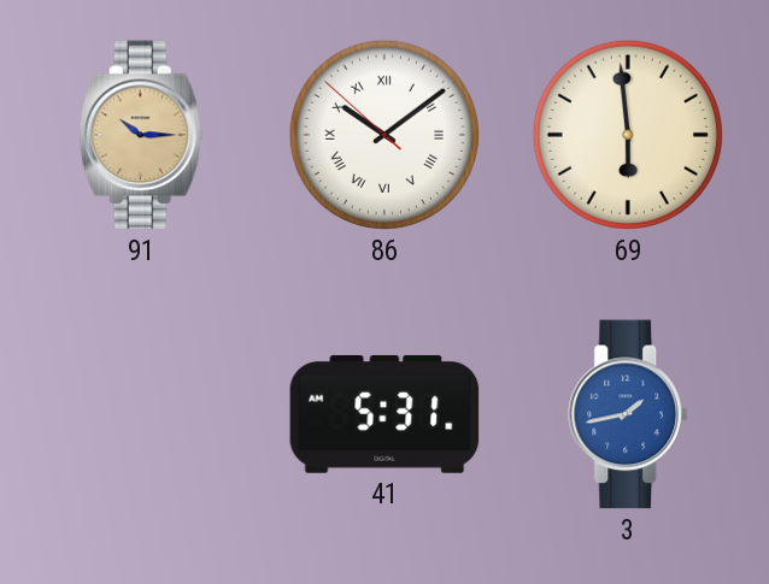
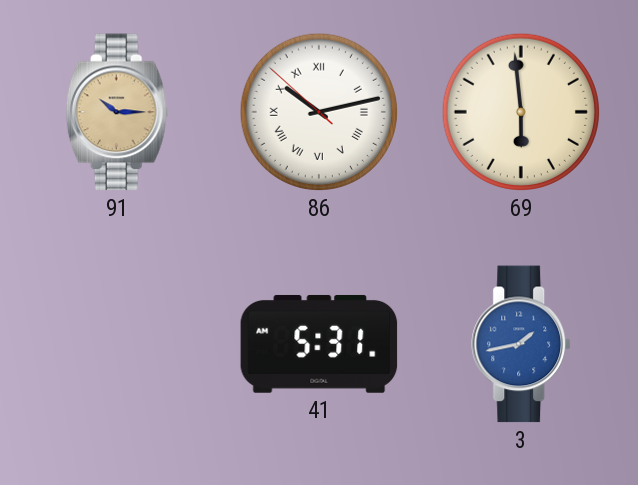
86: 10:08 -> 10:12
